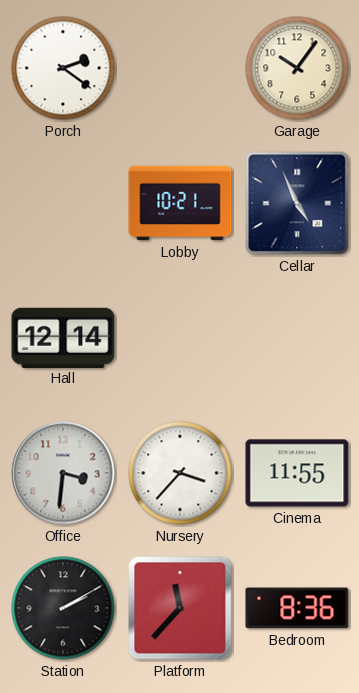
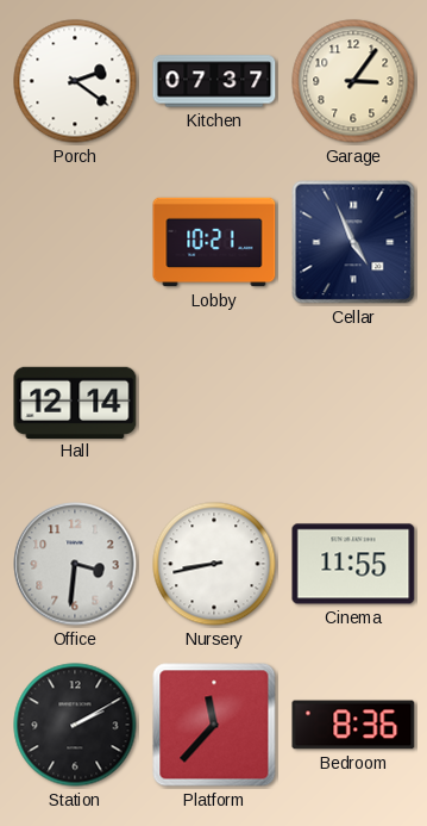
Kitchen: none -> 07:37
Garage: 10:06 -> 3:06
Nursery: 3:37 -> 8:43
